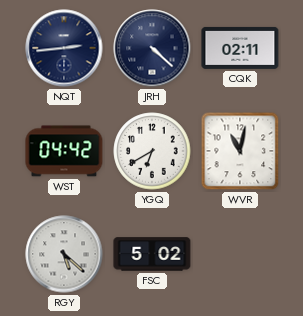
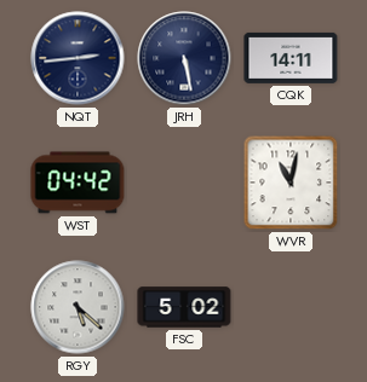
JRH: 4:22 -> 5:28
CQK: 02:11 -> 14:11
YGQ: 6:40 -> none
